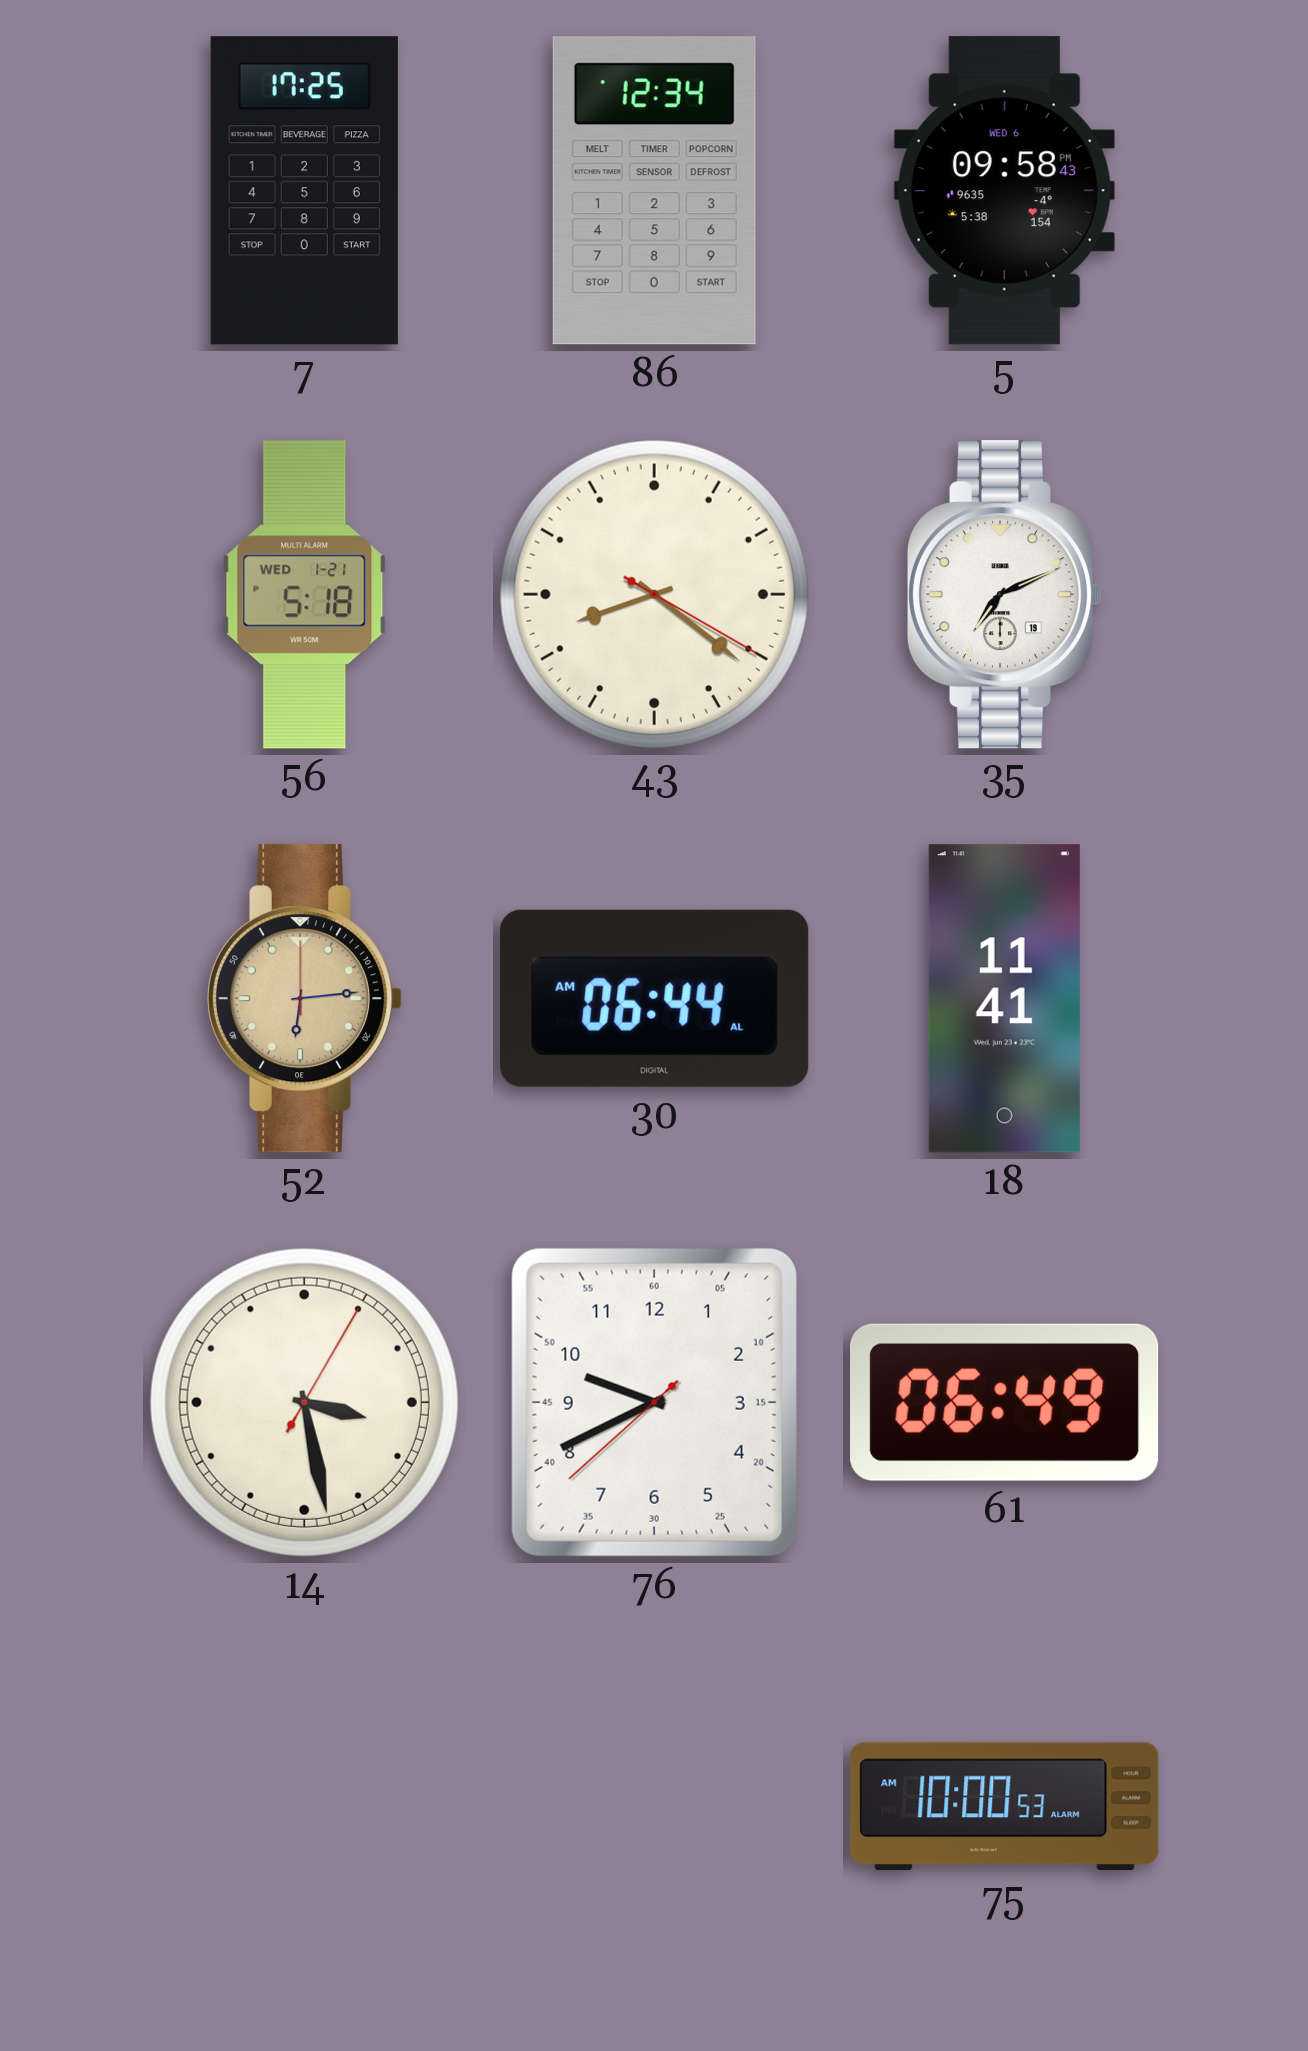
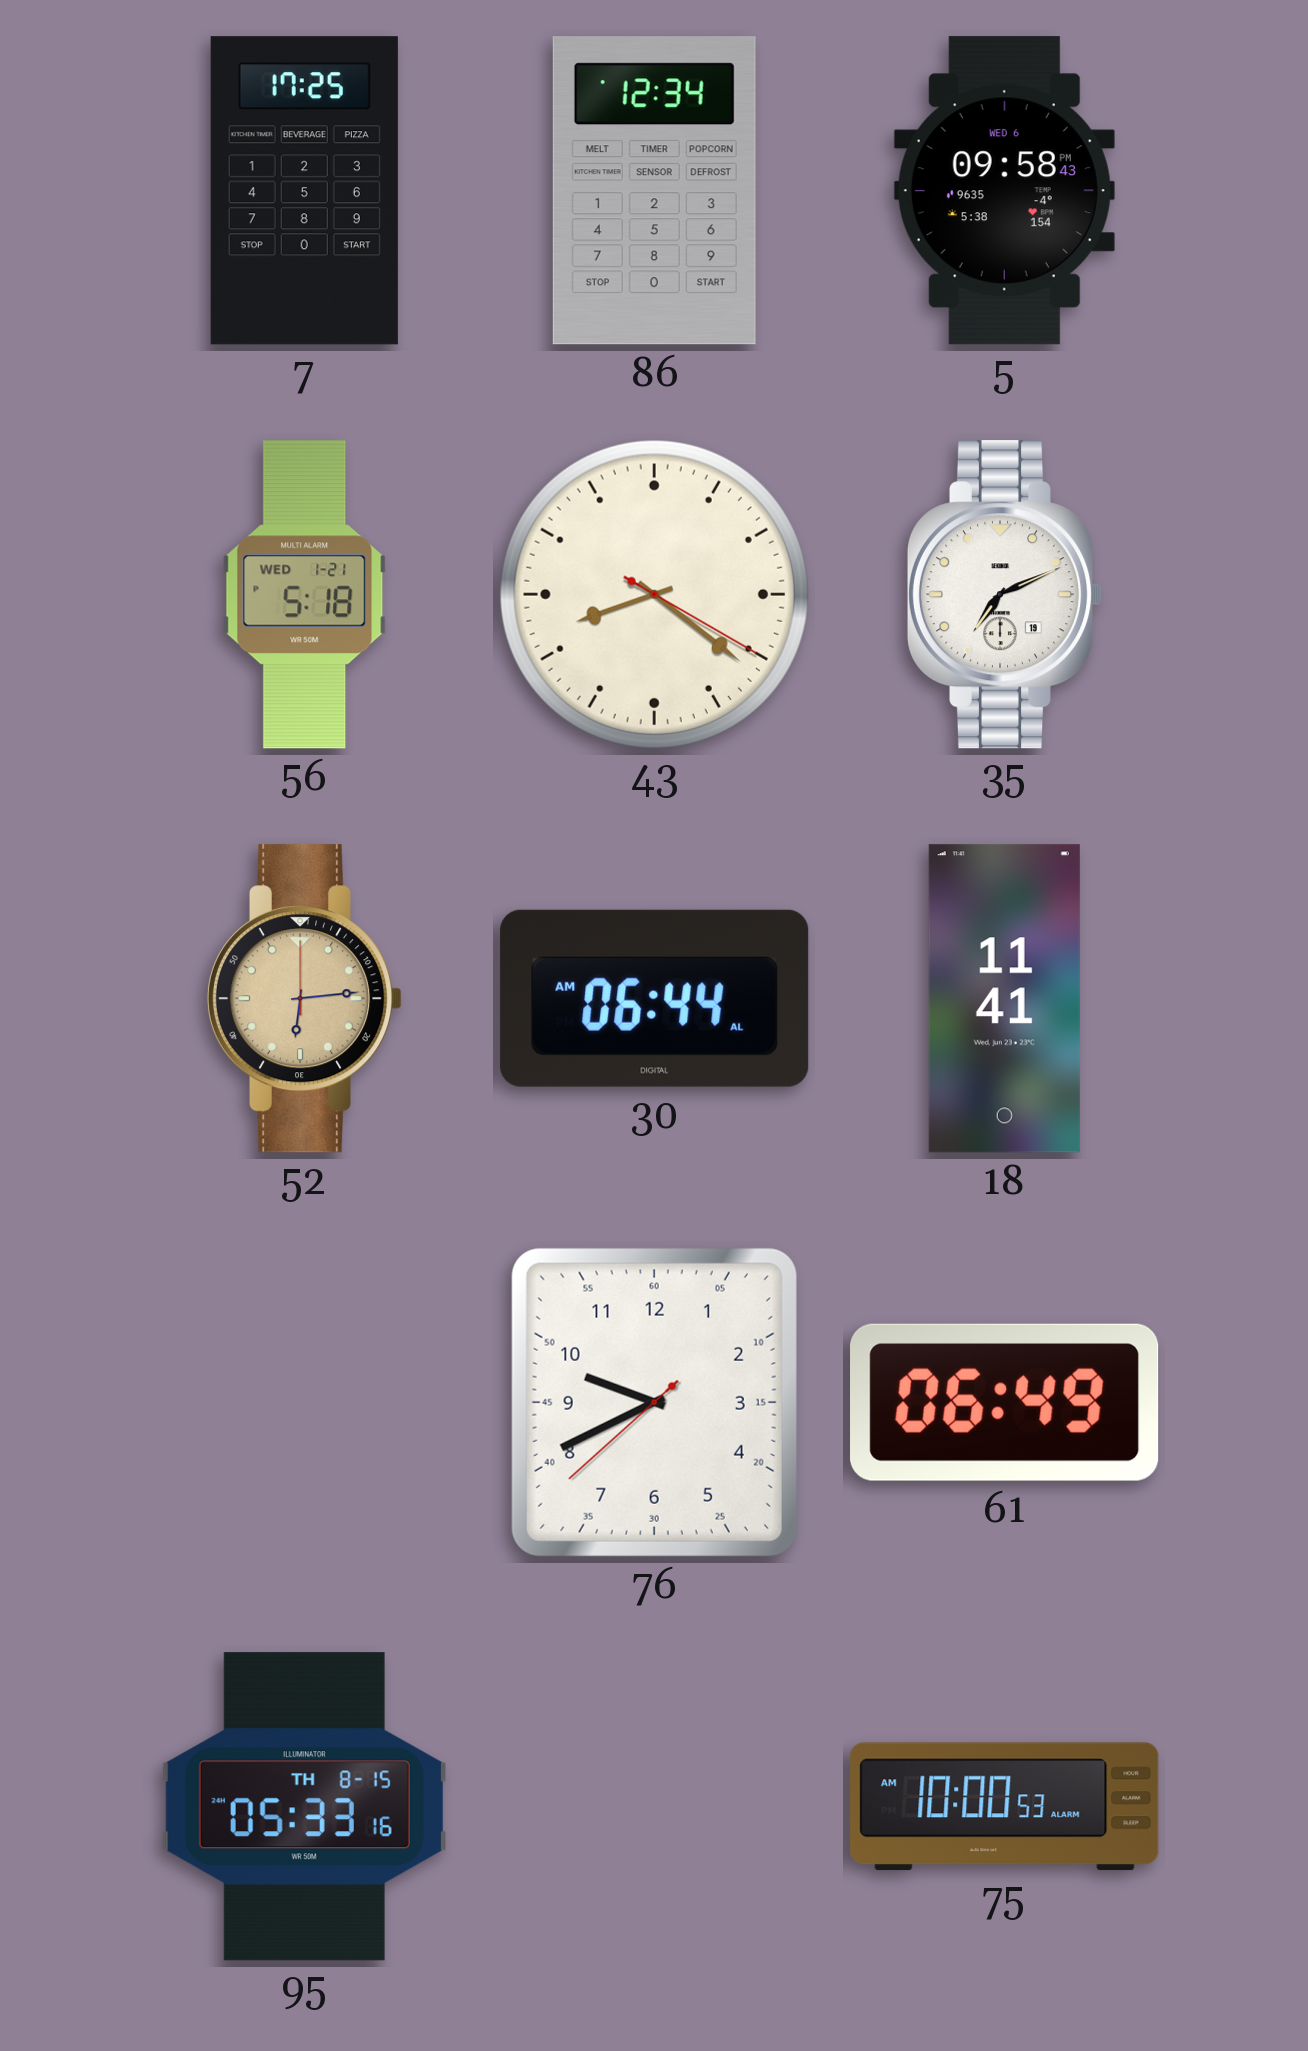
14: 3:28 -> none
95: none -> 05:33
